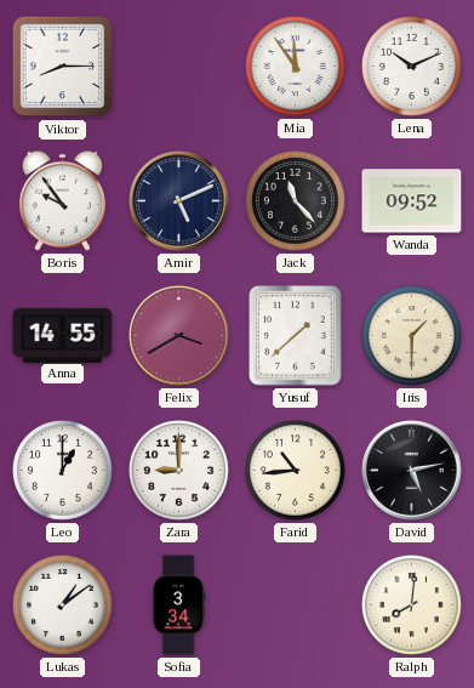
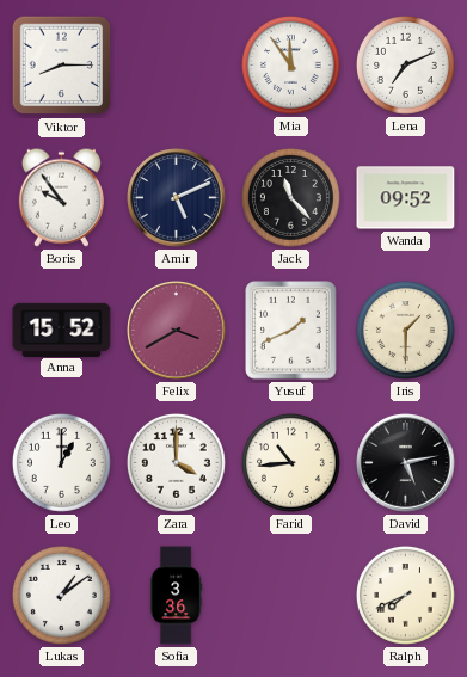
Lena: 10:11 -> 7:11
Anna: 14:55 -> 15:52
Yusuf: 1:38 -> 1:41
Zara: 9:00 -> 4:00
Sofia: 3:34 -> 3:36
Ralph: 8:01 -> 7:41
